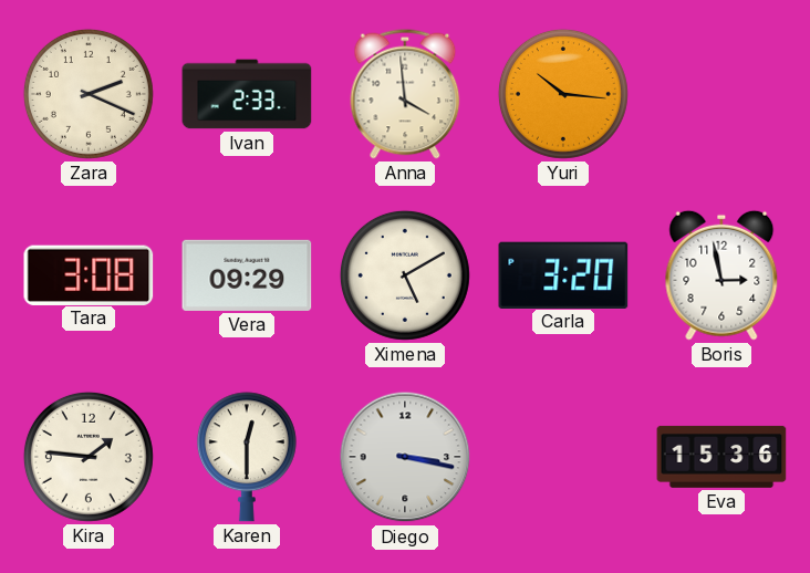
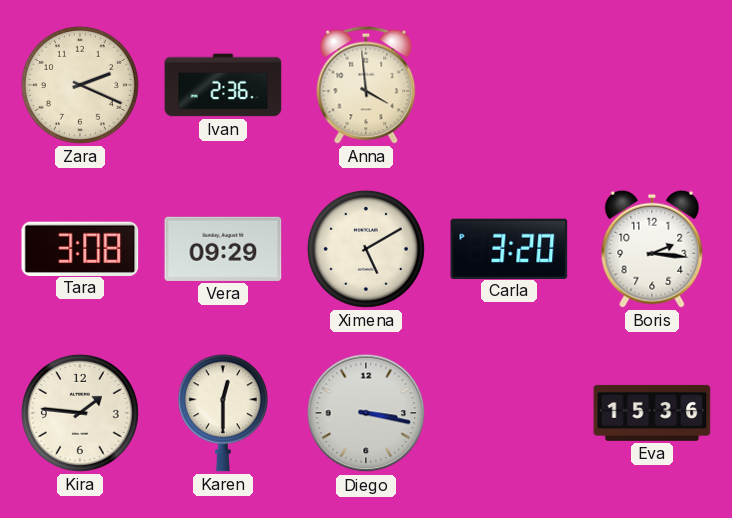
Ivan: 2:33 -> 2:36
Yuri: 10:16 -> none
Boris: 2:58 -> 2:16
